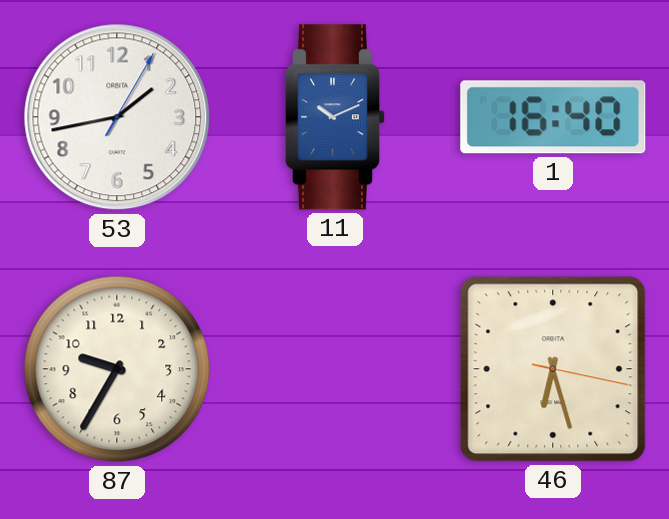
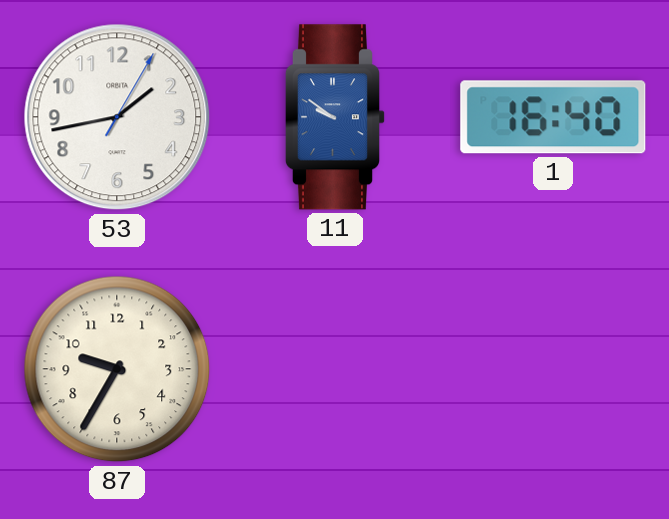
11: 10:11 -> 9:51
46: 6:27 -> none
